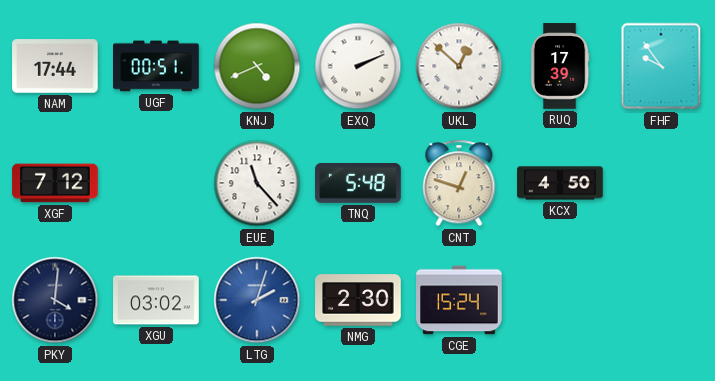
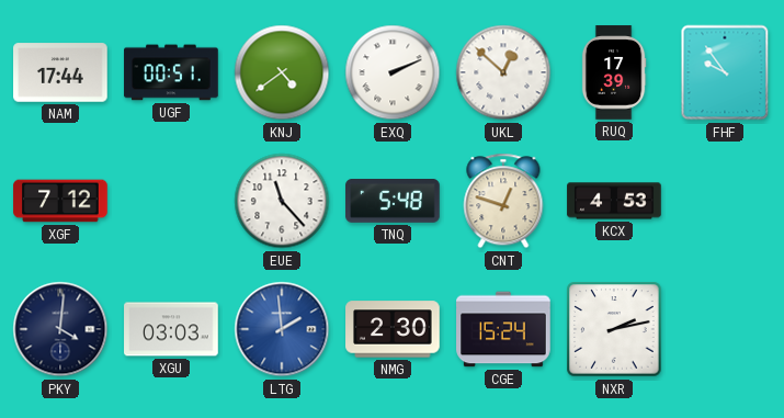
KNJ: 4:41 -> 4:39
KCX: 4:50 -> 4:53
XGU: 03:02 -> 03:03
LTG: 2:03 -> 1:59
NXR: none -> 2:13
